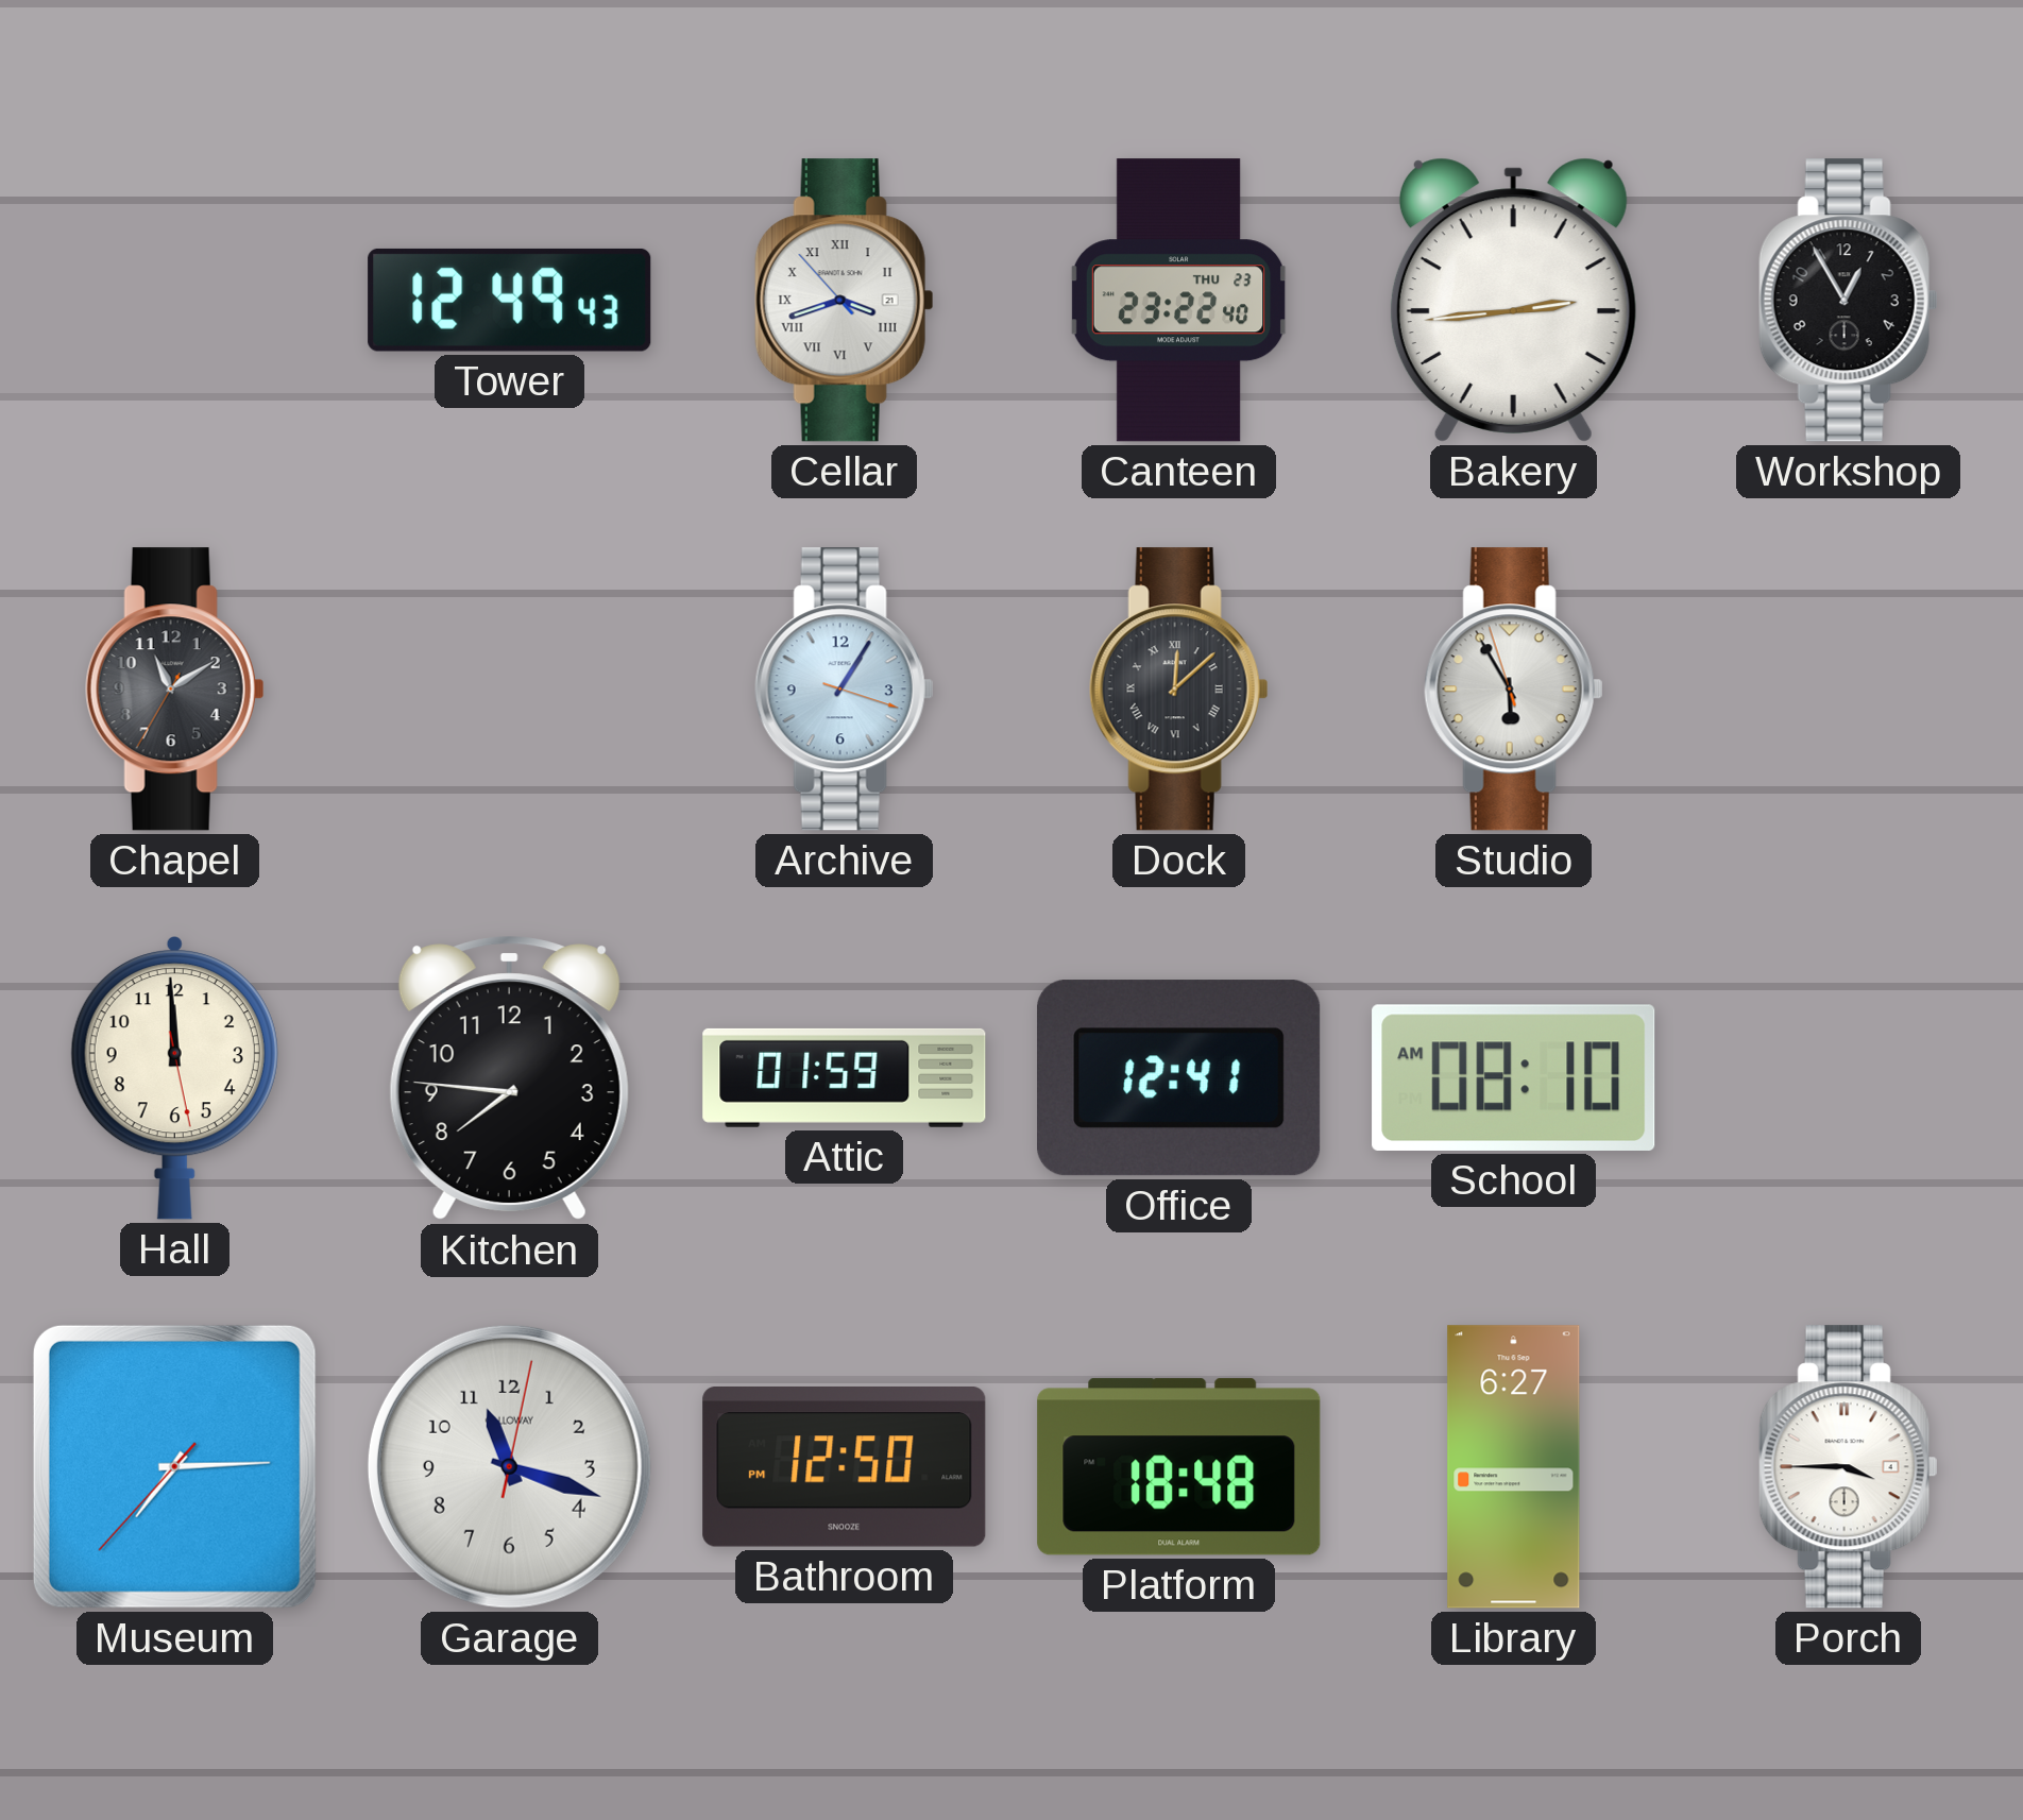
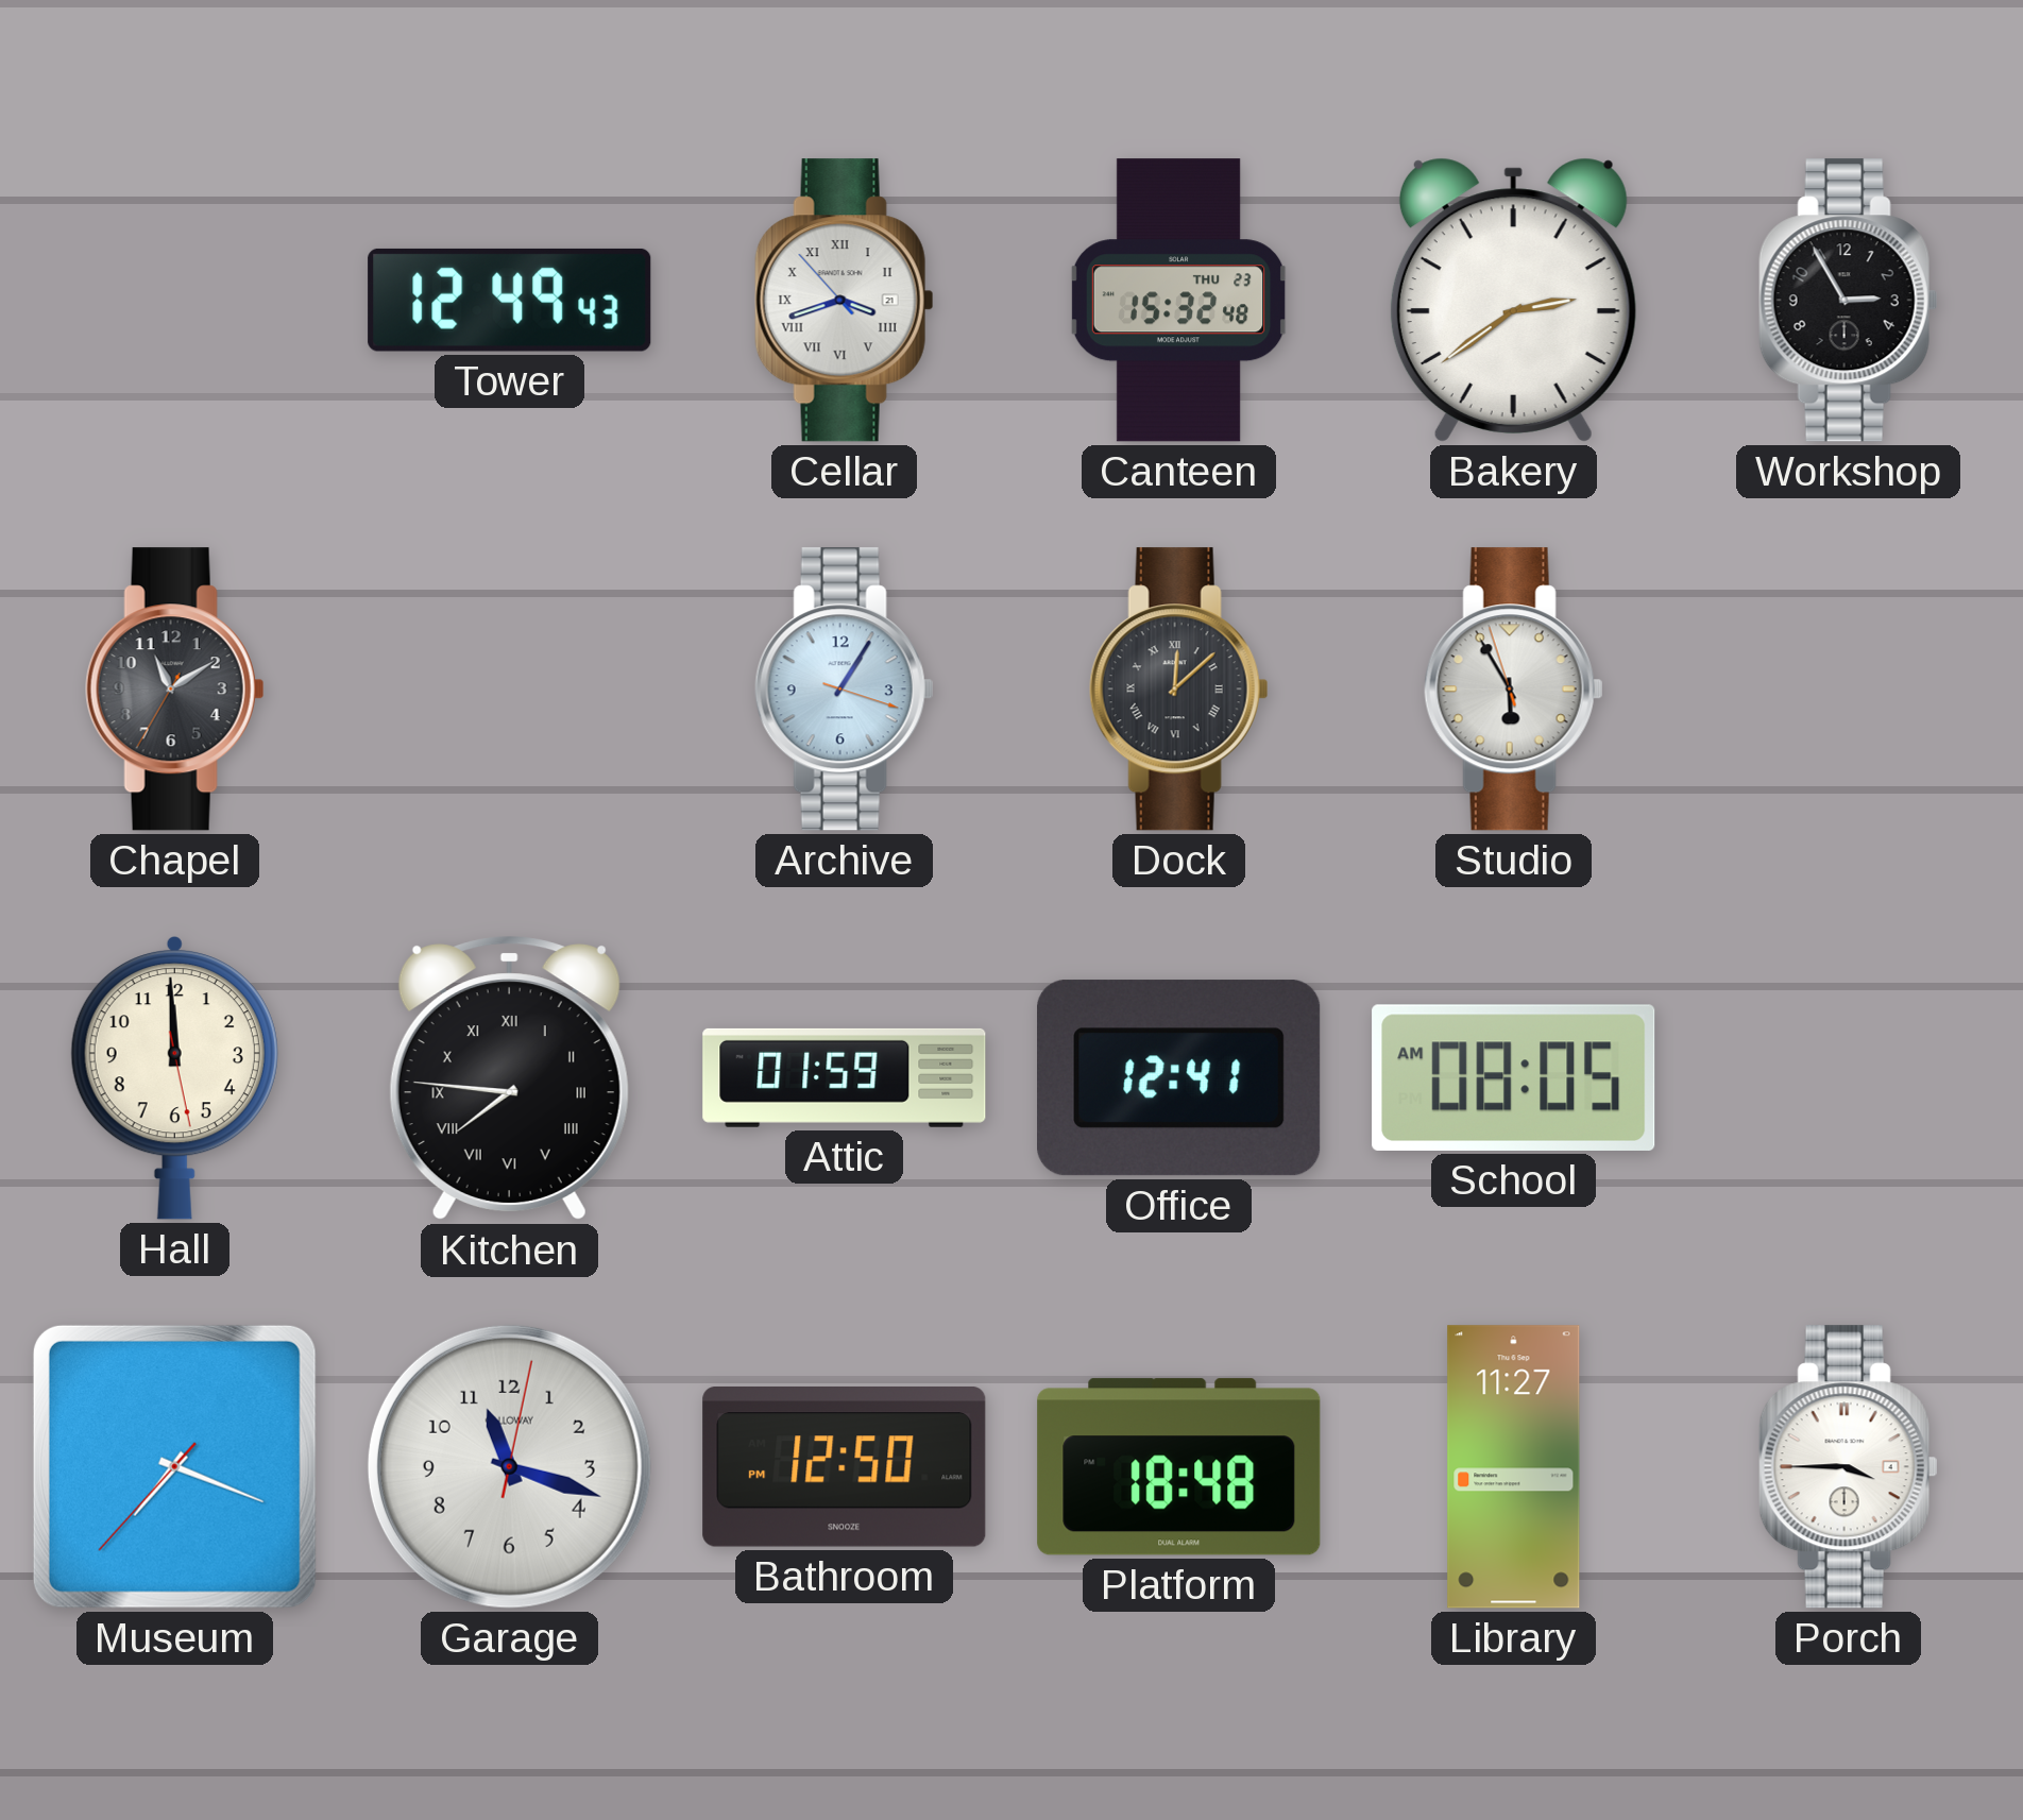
Canteen: 23:22 -> 15:32
Bakery: 2:44 -> 2:39
Workshop: 12:55 -> 2:55
Kitchen numerals: Arabic -> Roman
School: 08:10 -> 08:05
Museum: 7:14 -> 7:18
Library: 6:27 -> 11:27
